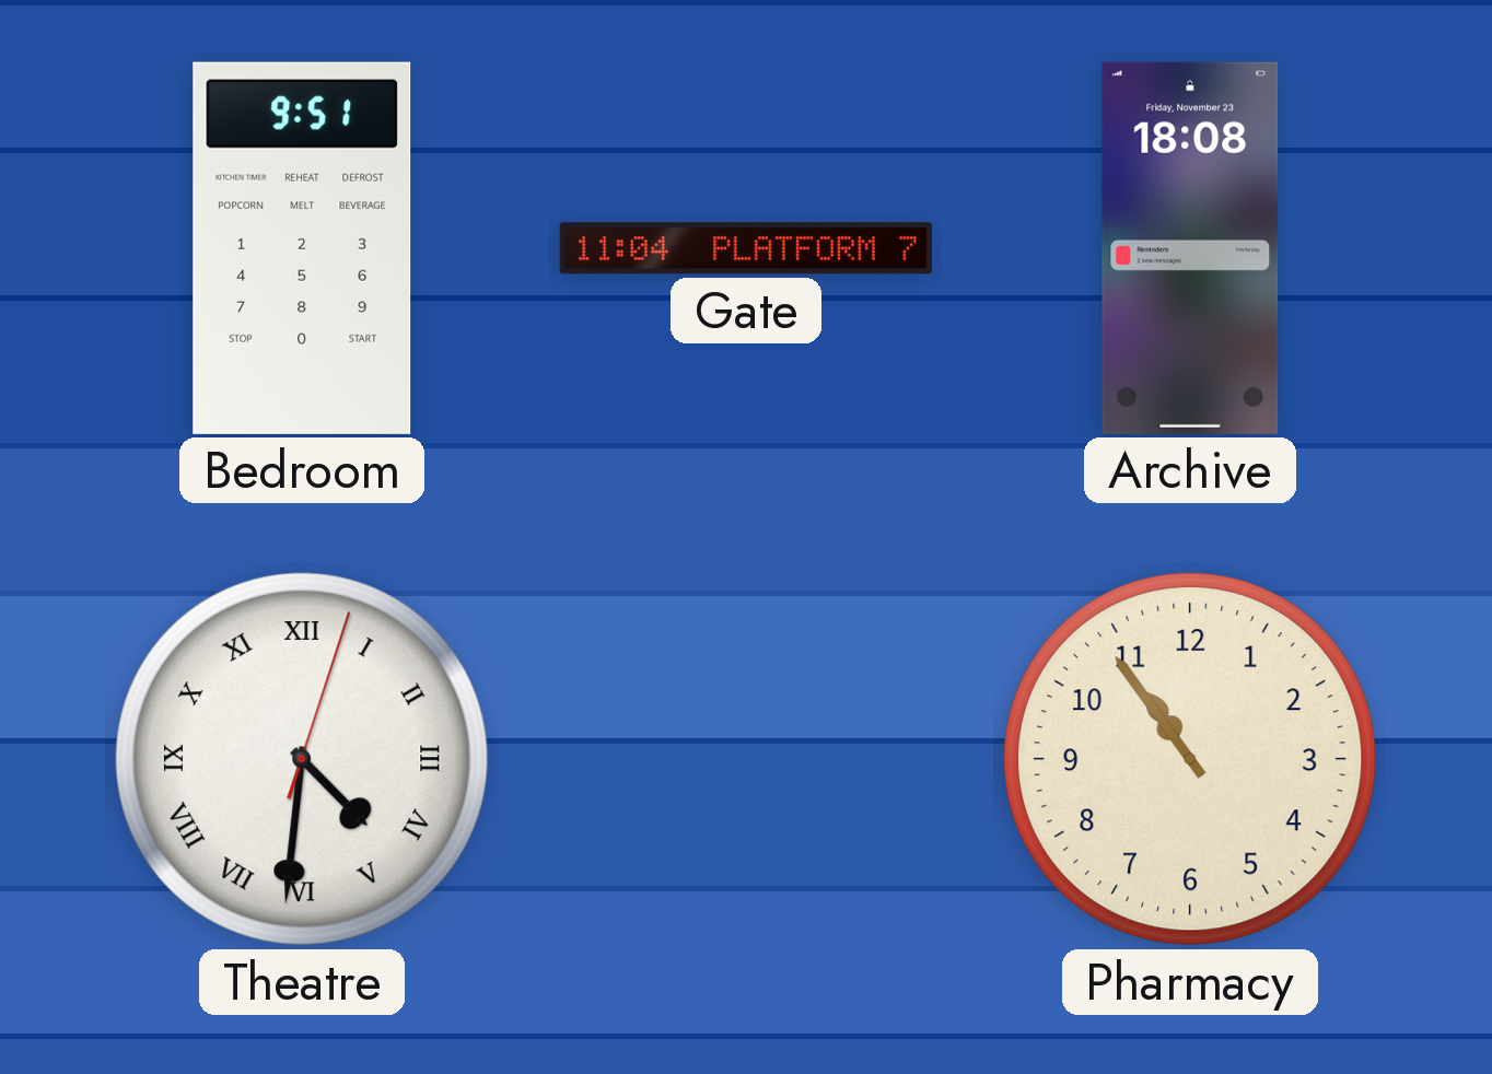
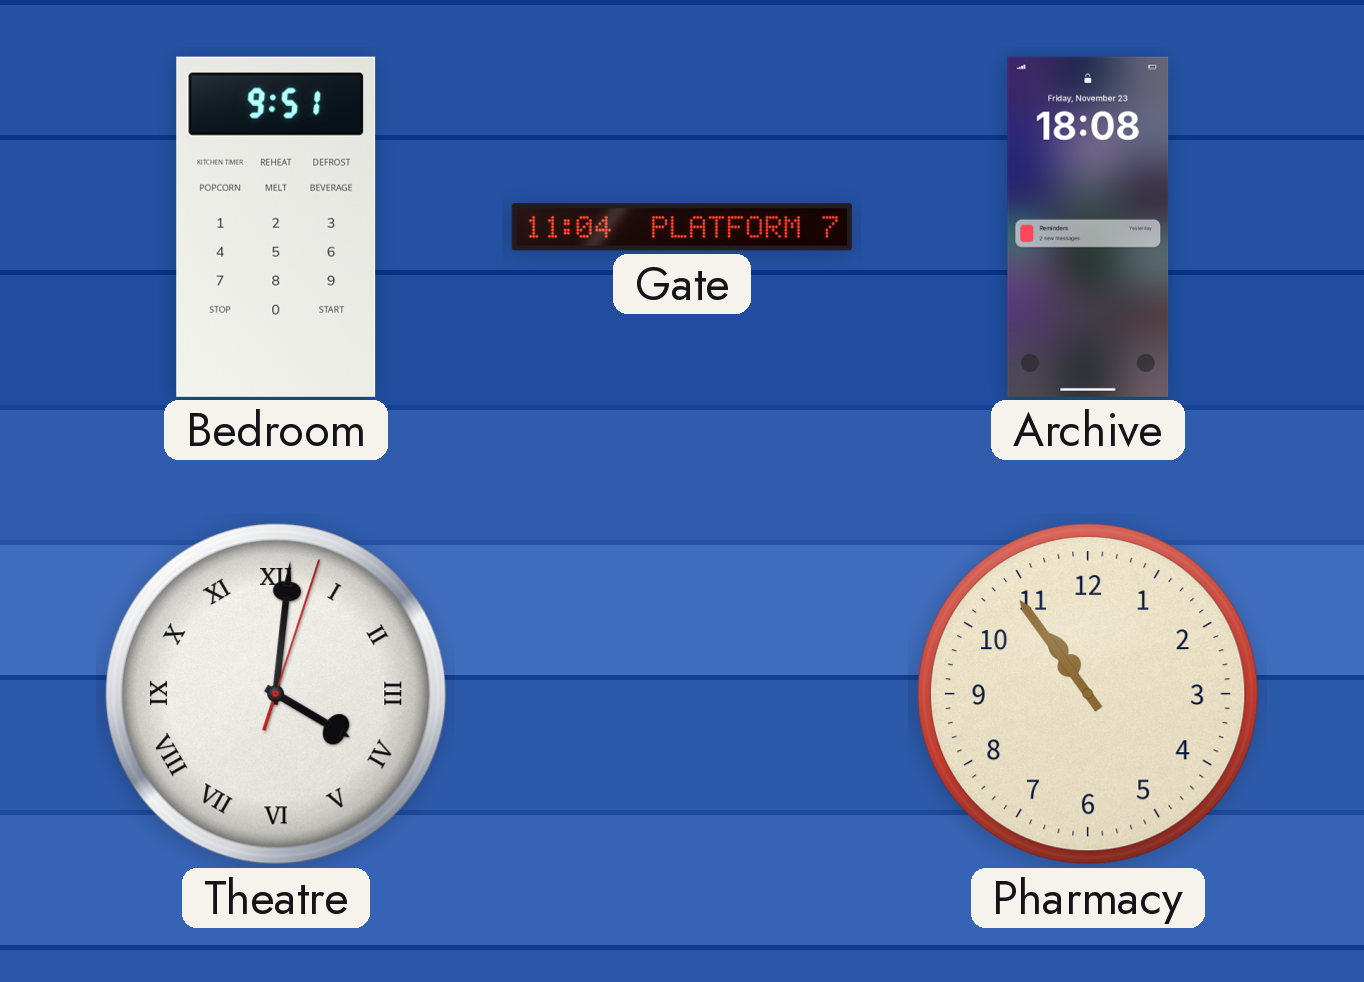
Theatre: 4:31 -> 4:01
